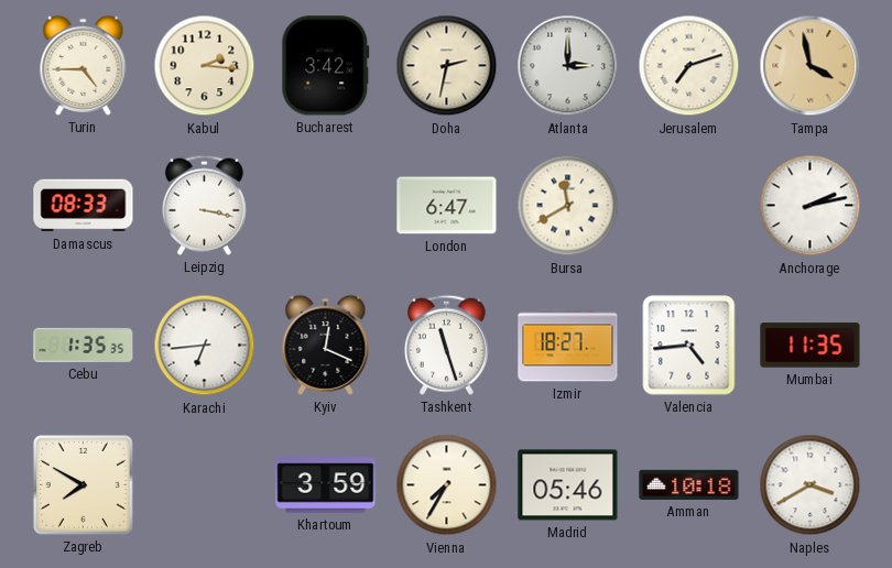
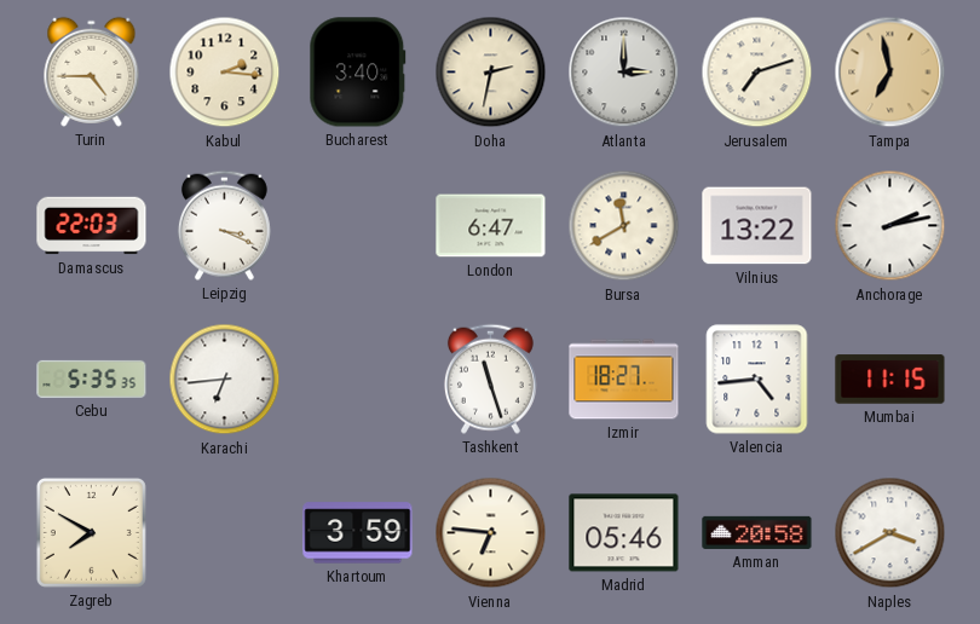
Bucharest: 3:42 -> 3:40
Tampa: 3:58 -> 6:58
Damascus: 08:33 -> 22:03
Leipzig: 3:17 -> 3:19
Vilnius: none -> 13:22
Cebu: 1:35 -> 5:35
Kyiv: 12:19 -> none
Mumbai: 11:35 -> 11:15
Vienna: 7:35 -> 6:46
Amman: 10:18 -> 20:58
